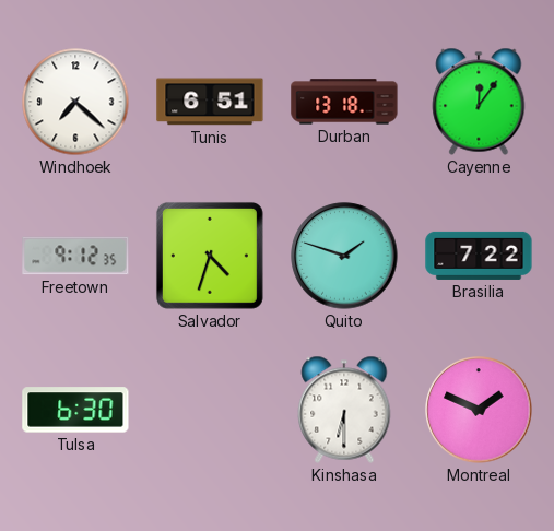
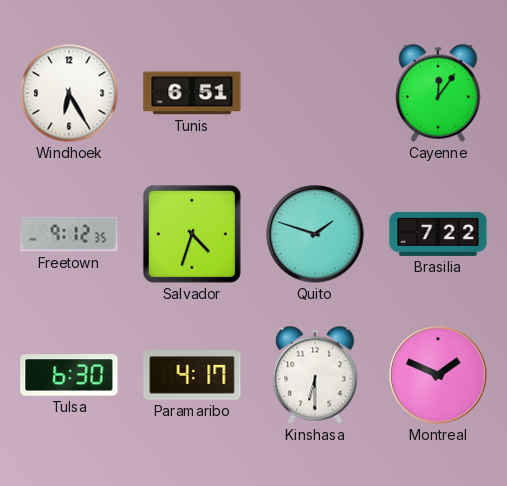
Windhoek: 7:22 -> 6:25
Durban: 13:18 -> none
Paramaribo: none -> 4:17
